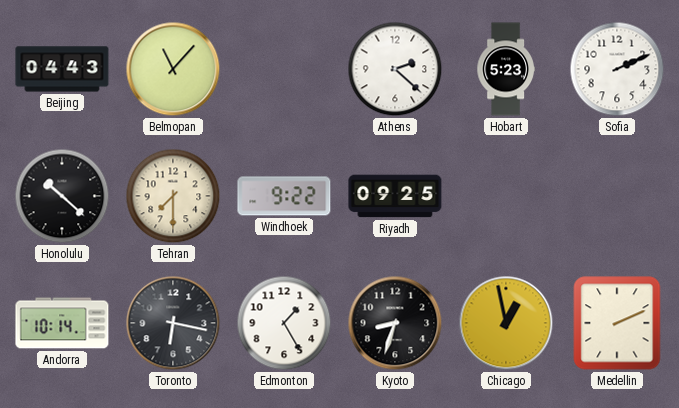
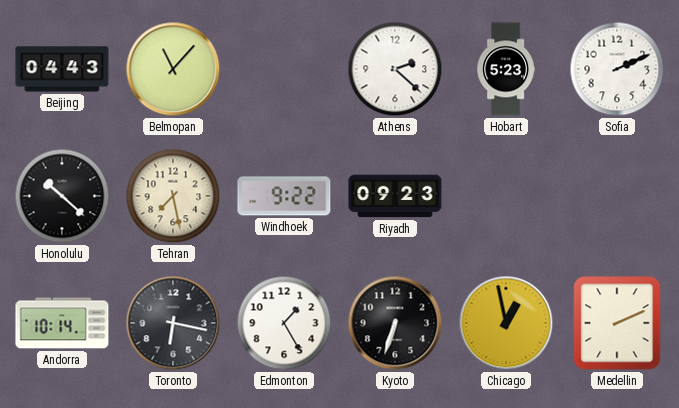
Tehran: 7:30 -> 7:28
Riyadh: 09:25 -> 09:23
Kyoto: 8:33 -> 6:33
